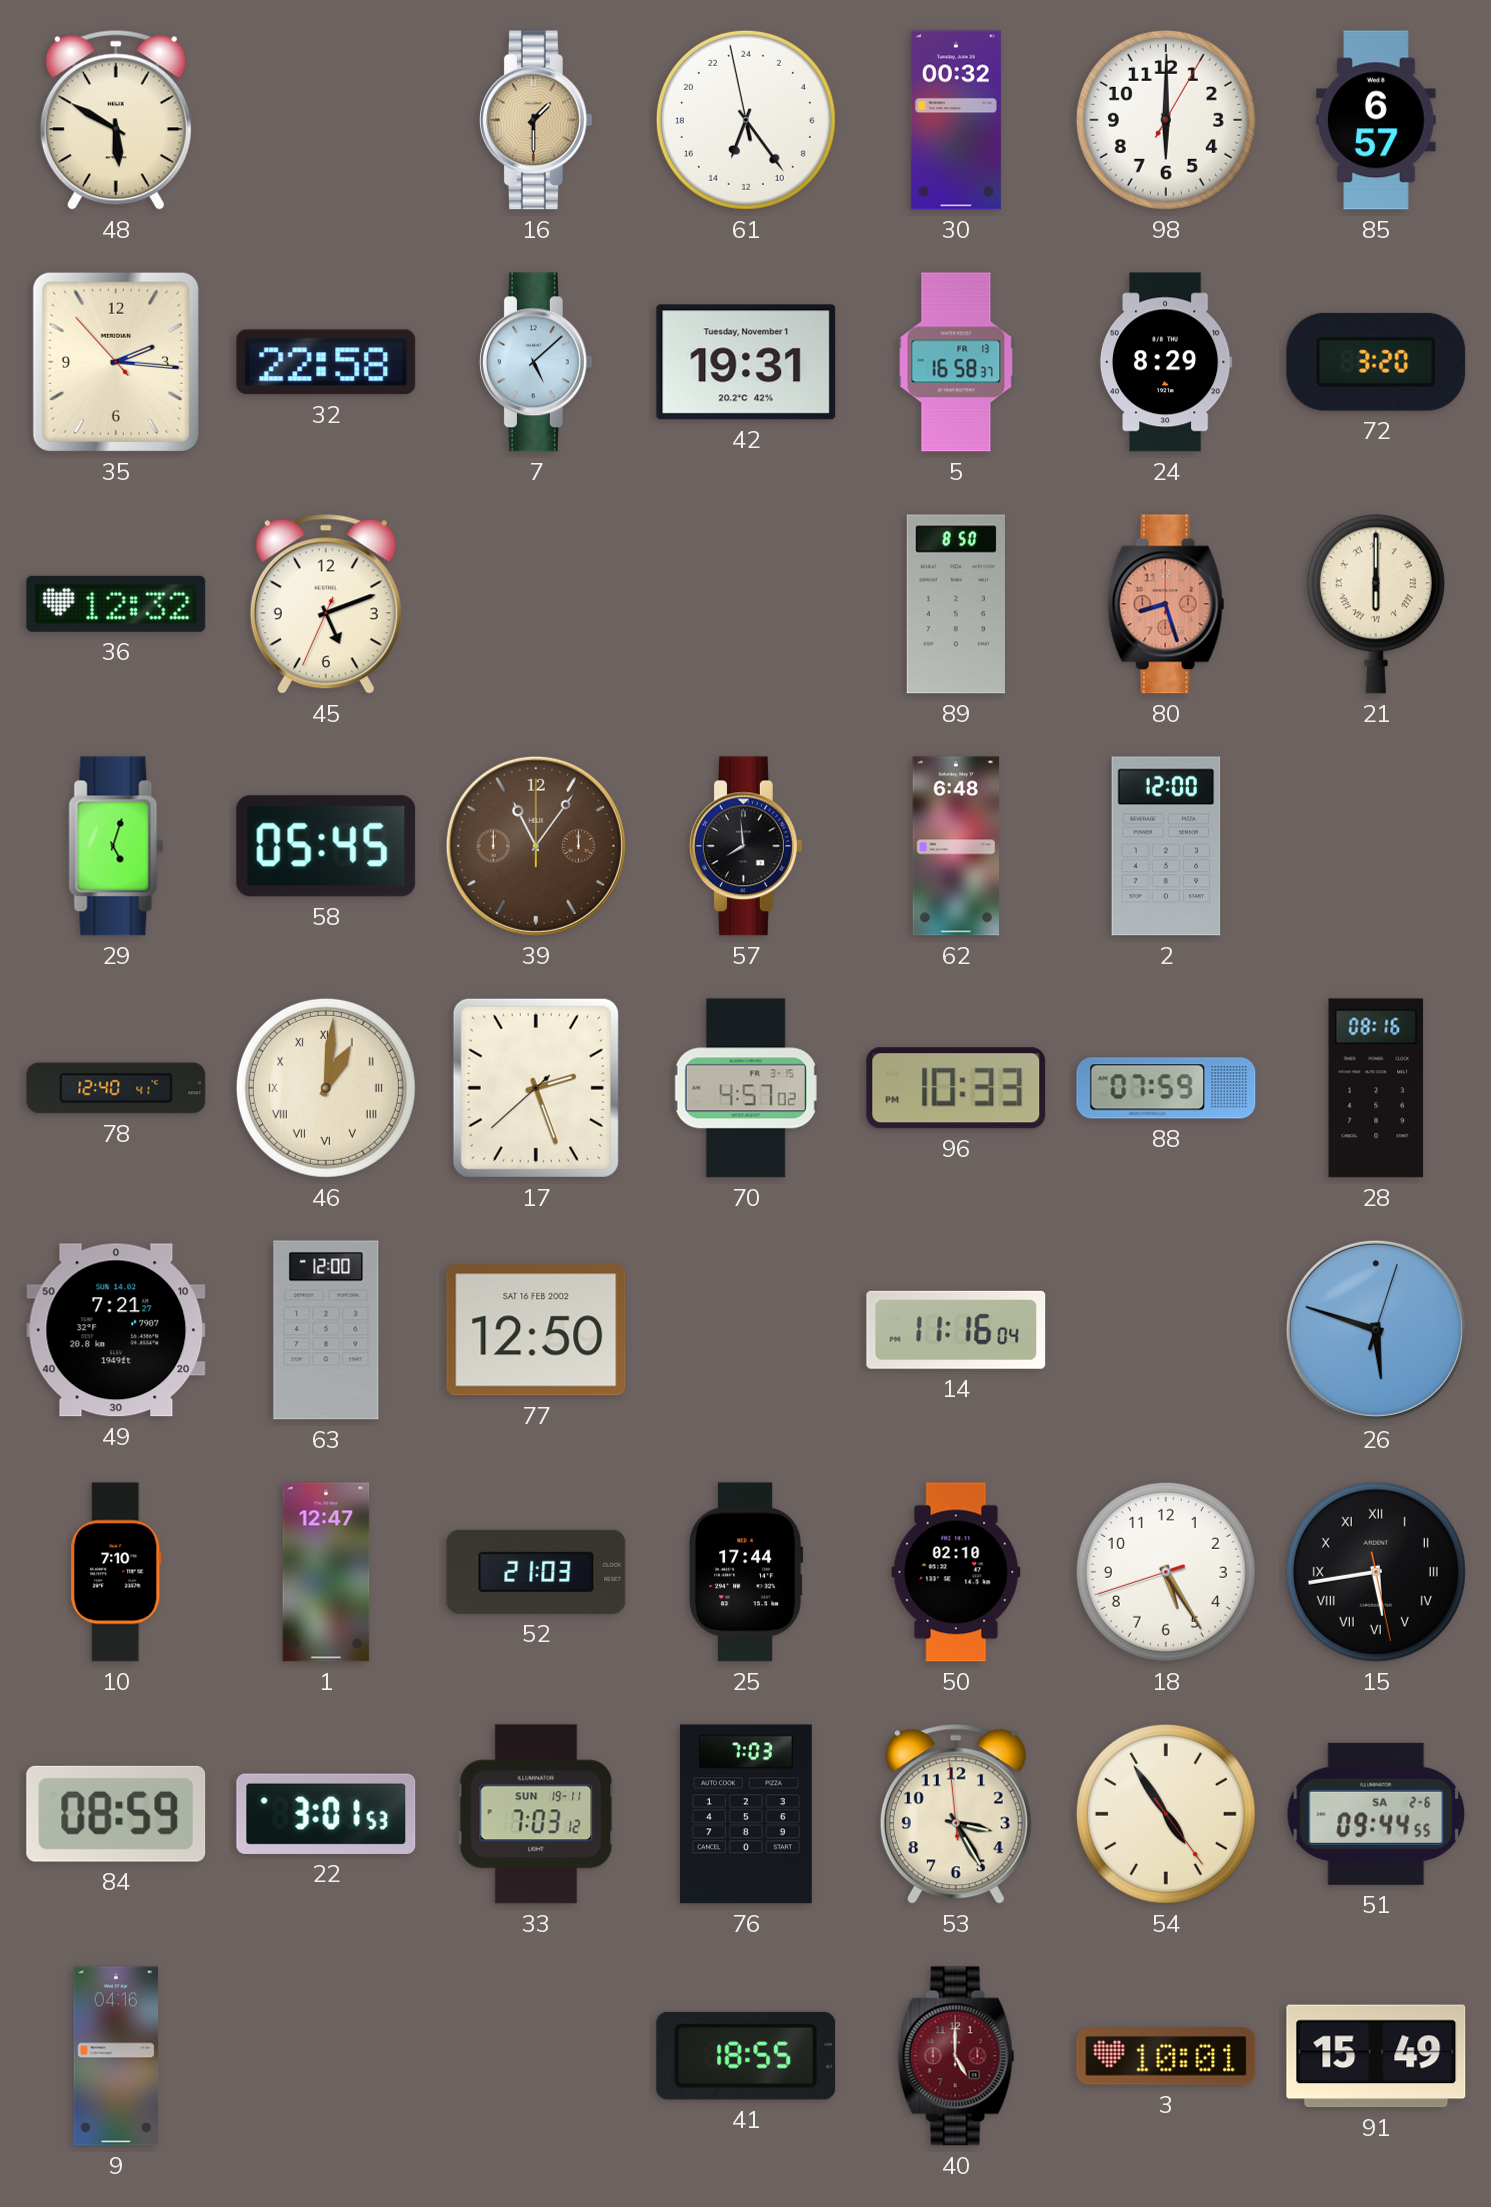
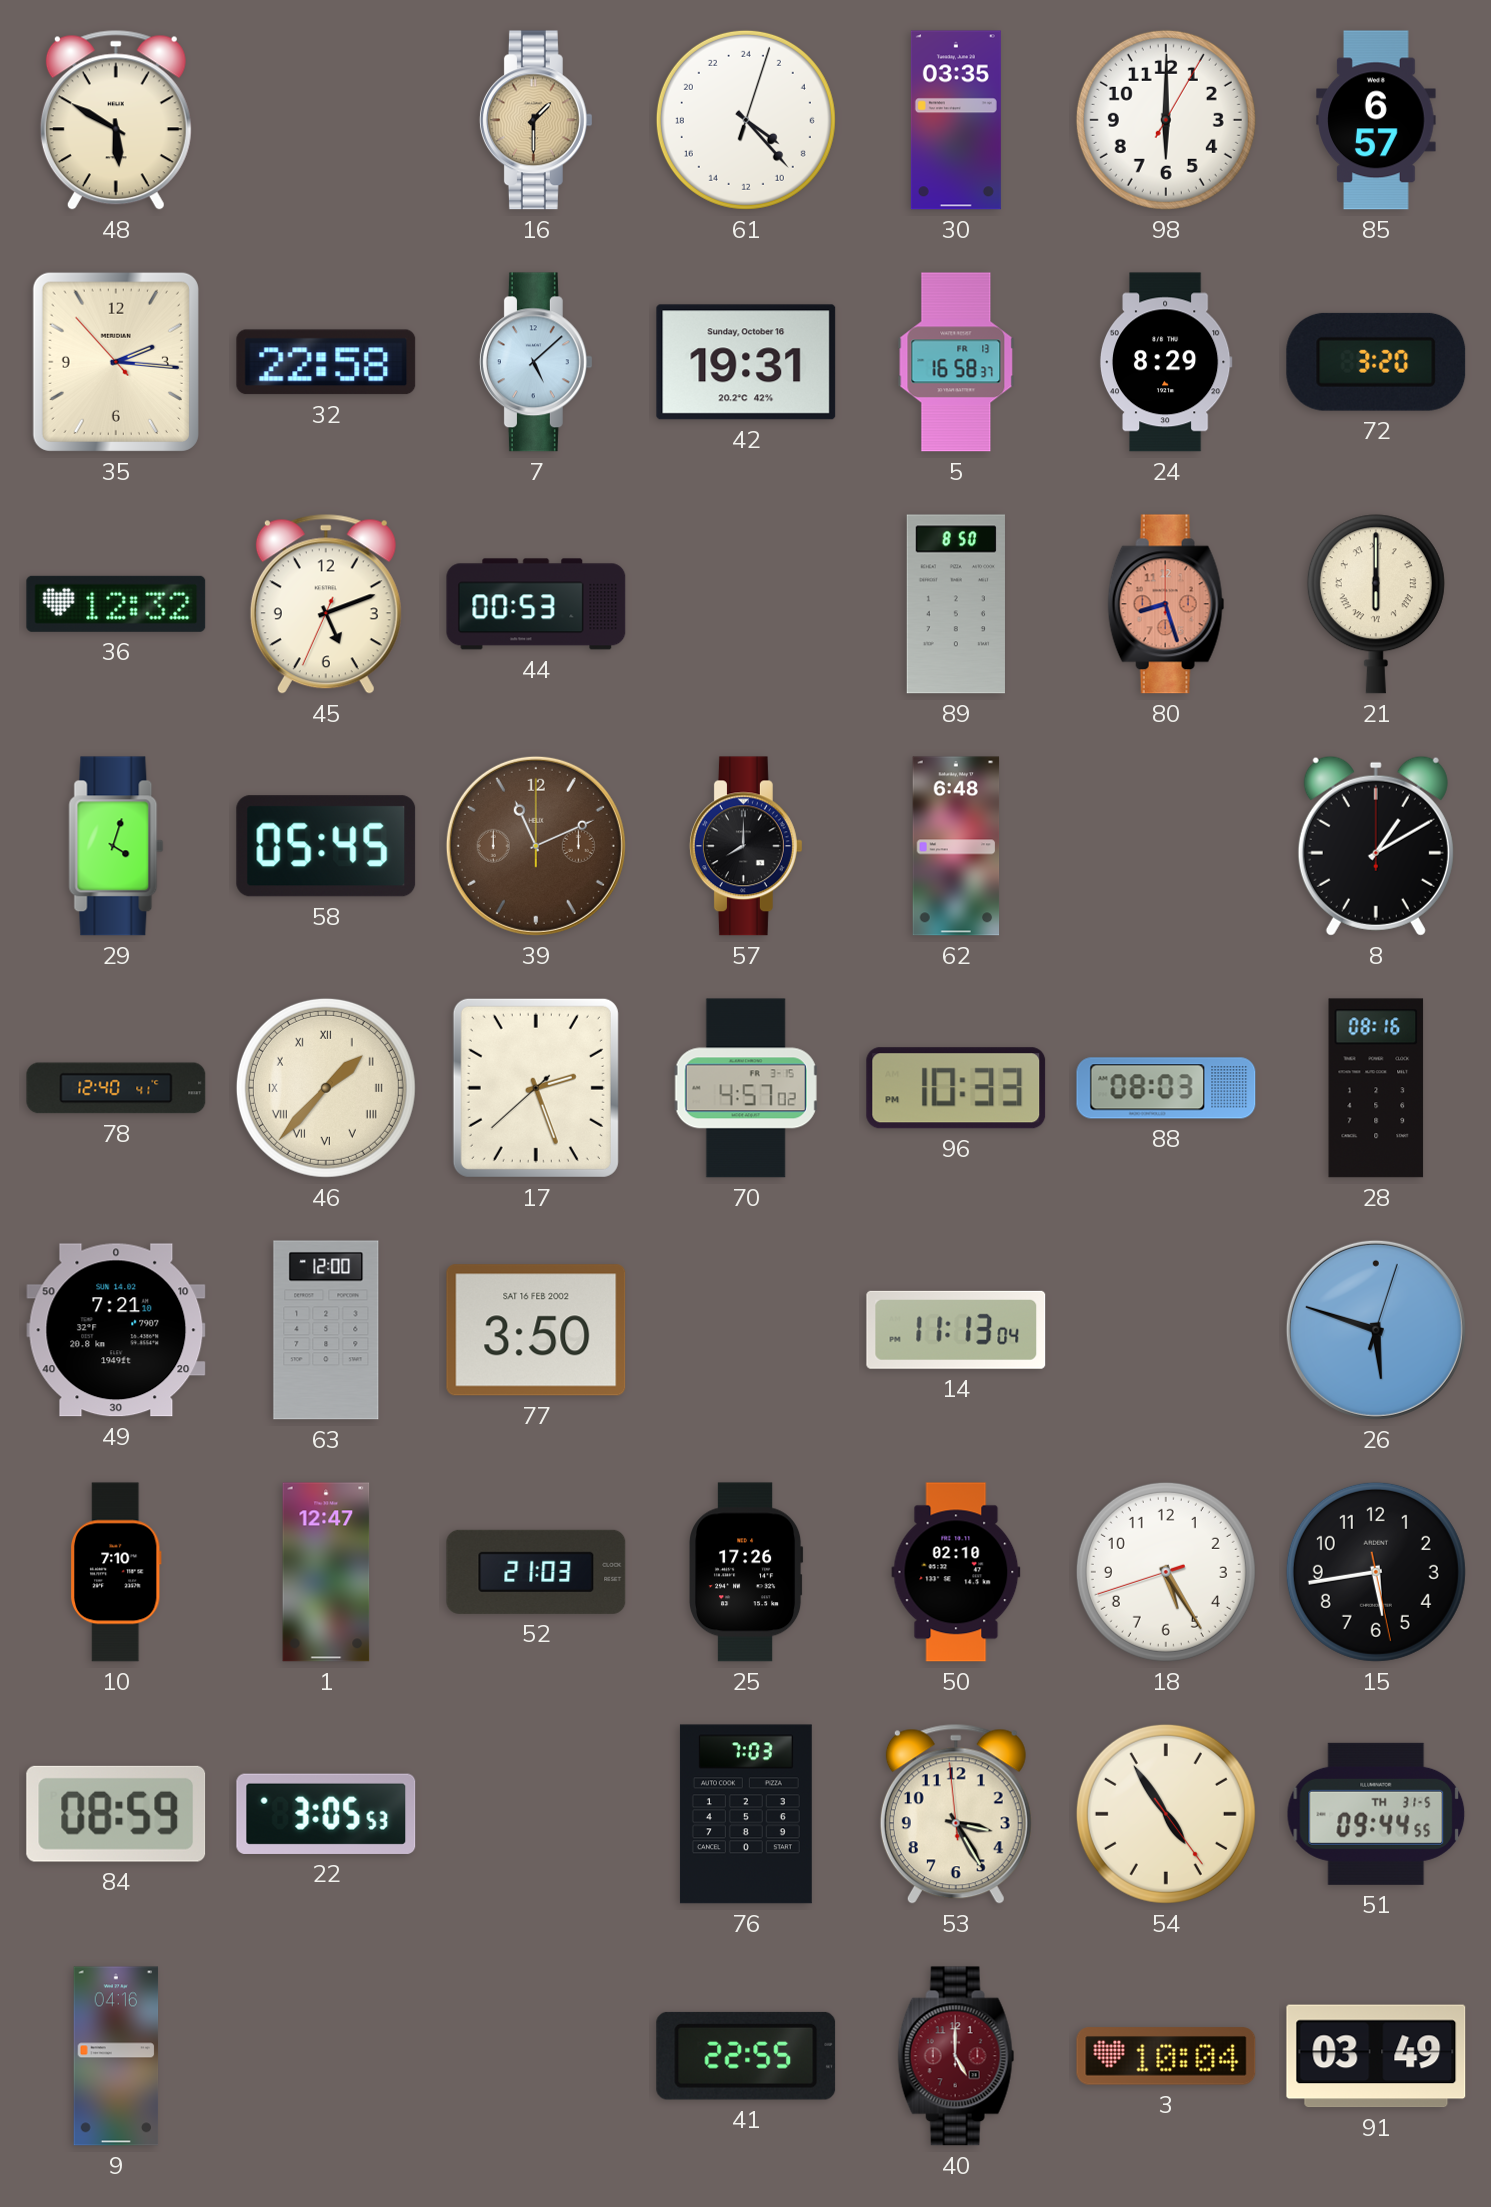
61: 13:23 -> 8:23
30: 00:32 -> 03:35
42 date: Tuesday, November 1 -> Sunday, October 16
44: none -> 00:53
29: 5:03 -> 4:03
39: 11:06 -> 11:11
57: 7:59 -> 8:00
2: 12:00 -> none
8: none -> 1:10
46: 1:01 -> 1:37
88: 07:59 -> 08:03
49: 7:21:27 -> 7:21:10
77: 12:50 -> 3:50
14: 11:16 -> 11:13
25: 17:44 -> 17:26
15 numerals: Roman -> Arabic
22: 3:01 -> 3:05
33: 7:03 -> none
51 date: SA 2-6 -> TH 31-5
41: 18:55 -> 22:55
3: 10:01 -> 10:04
91: 15:49 -> 03:49
